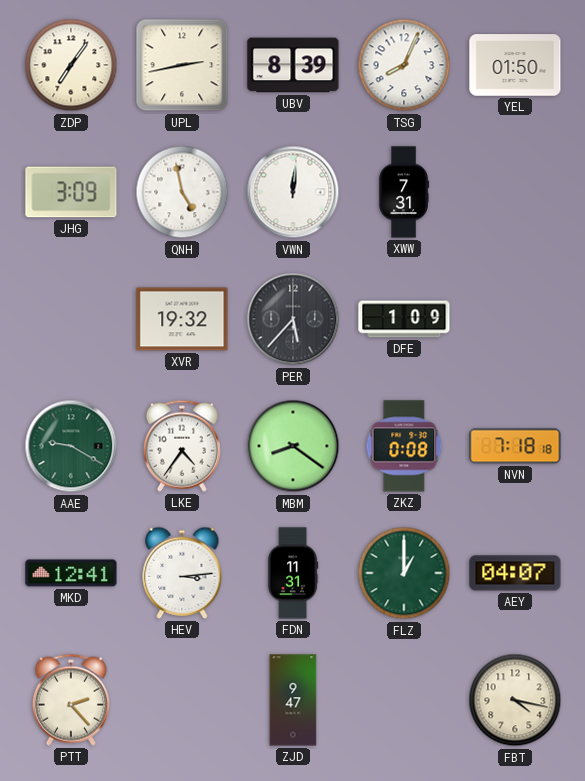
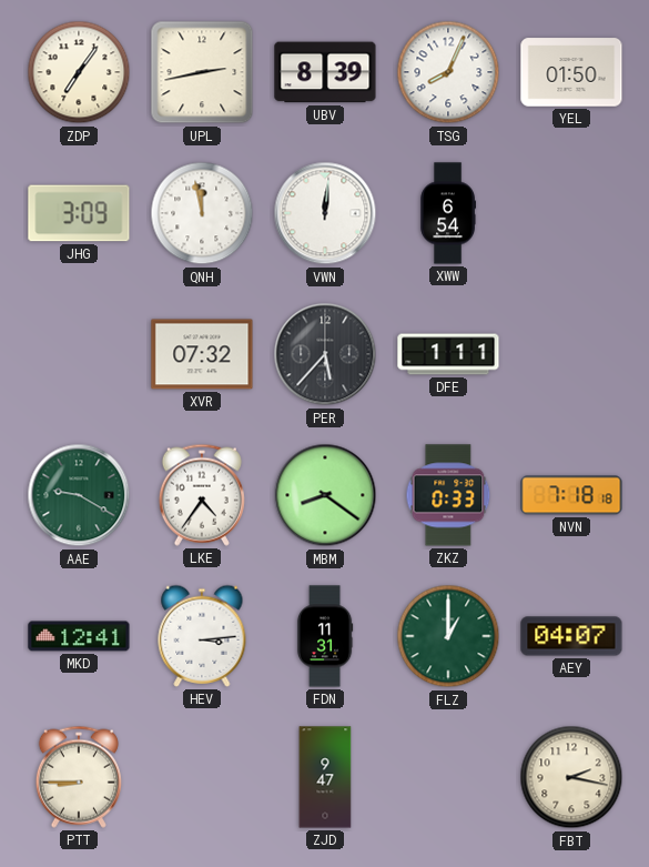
QNH: 4:58 -> 11:58
XWW: 7:31 -> 6:54
XVR: 19:32 -> 07:32
DFE: 1:09 -> 1:11
ZKZ: 0:08 -> 0:33
PTT: 2:23 -> 8:45
FBT: 4:17 -> 2:17
